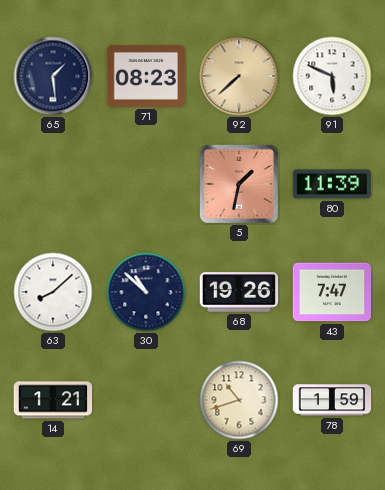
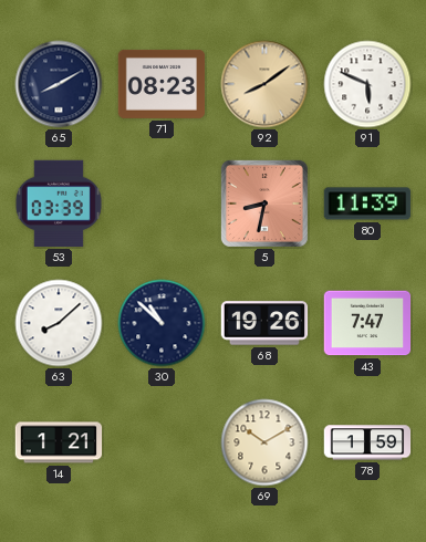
65: 1:29 -> 8:10
92: 7:38 -> 8:09
53: none -> 03:39
5: 1:32 -> 8:32
69: 10:42 -> 10:10
